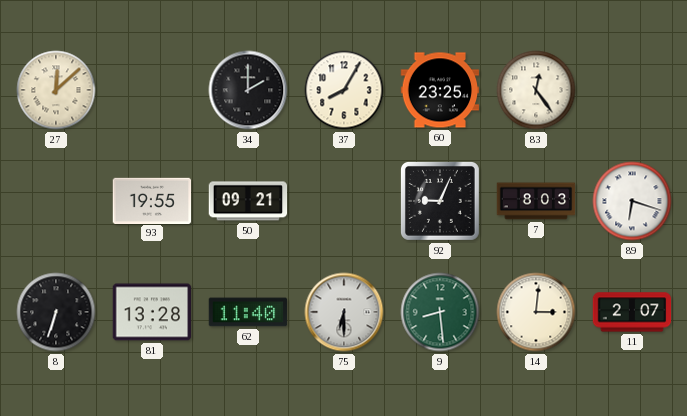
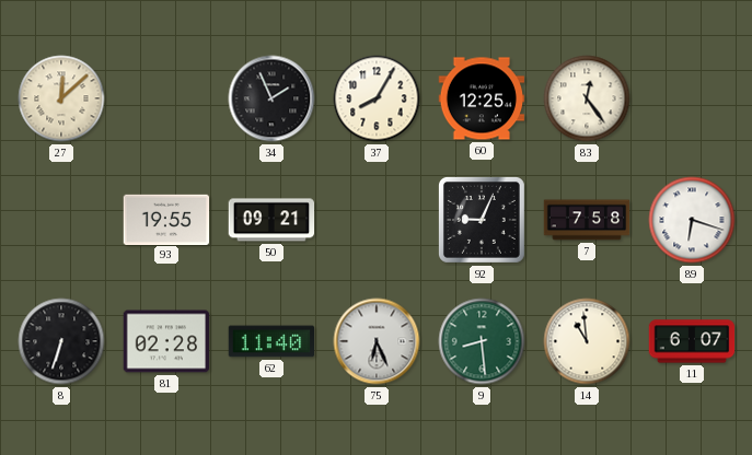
34: 2:00 -> 1:56
60: 23:25 -> 12:25
7: 8:03 -> 7:58
81: 13:28 -> 02:28
75: 6:30 -> 6:26
14: 3:01 -> 10:59
11: 2:07 -> 6:07
